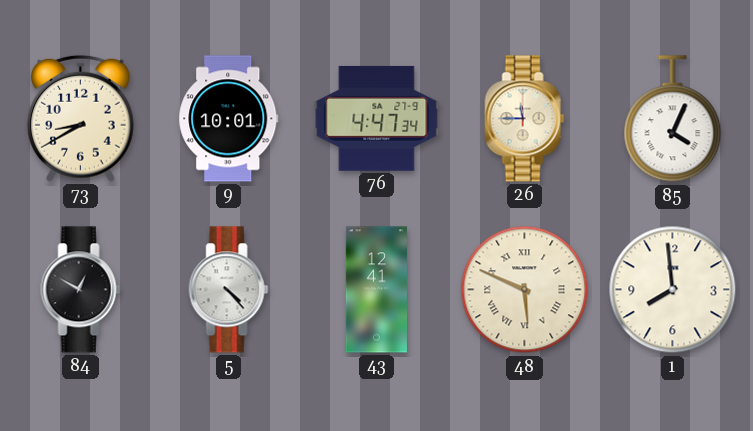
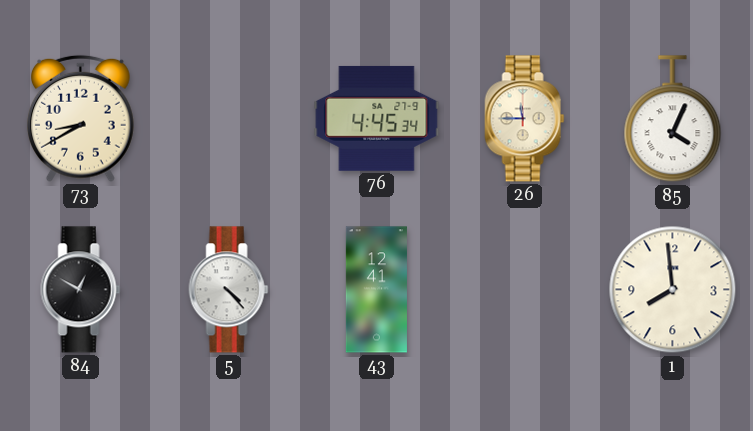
9: 10:01 -> none
76: 4:47 -> 4:45
48: 5:49 -> none
